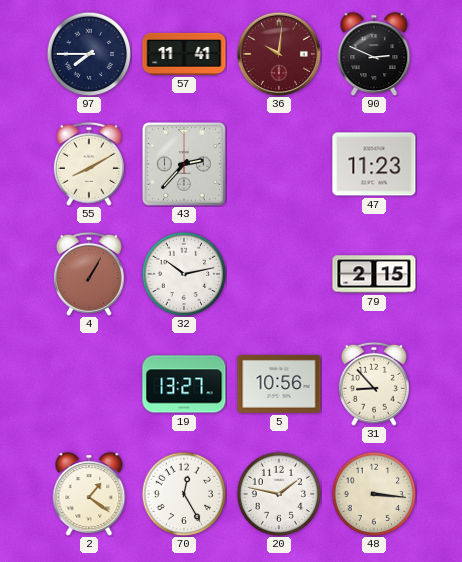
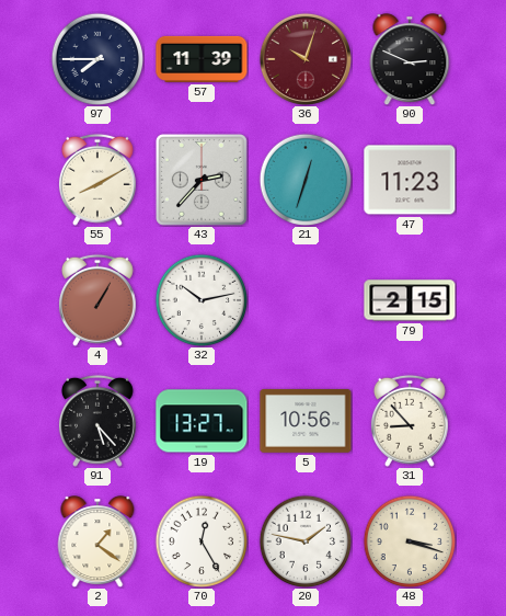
57: 11:41 -> 11:39
36: 10:01 -> 10:03
21: none -> 12:33
91: none -> 5:23
48: 3:16 -> 3:18
